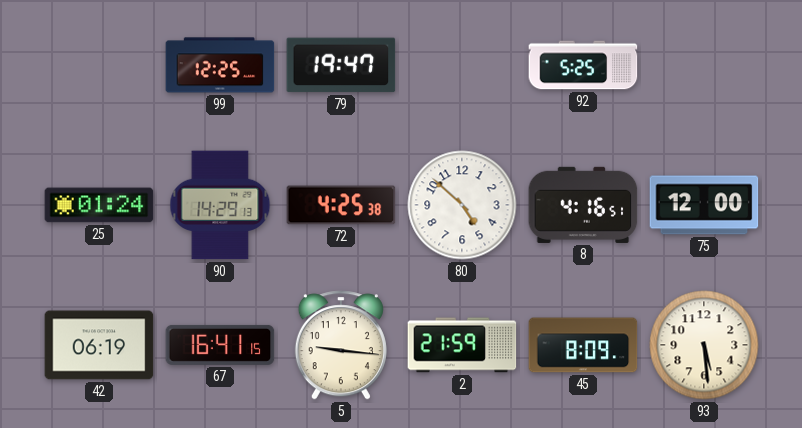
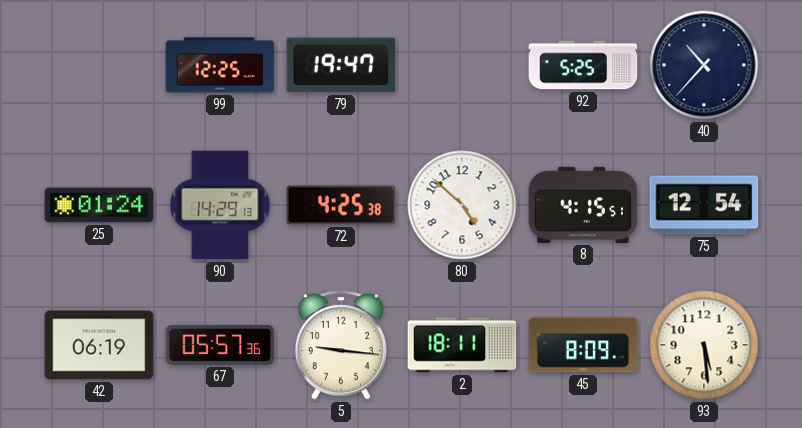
40: none -> 10:37
8: 4:16 -> 4:15
75: 12:00 -> 12:54
67: 16:41 -> 05:57
2: 21:59 -> 18:11
